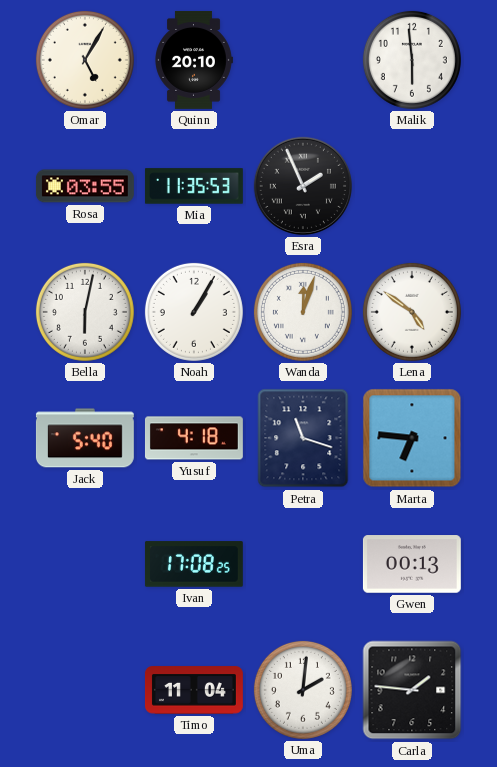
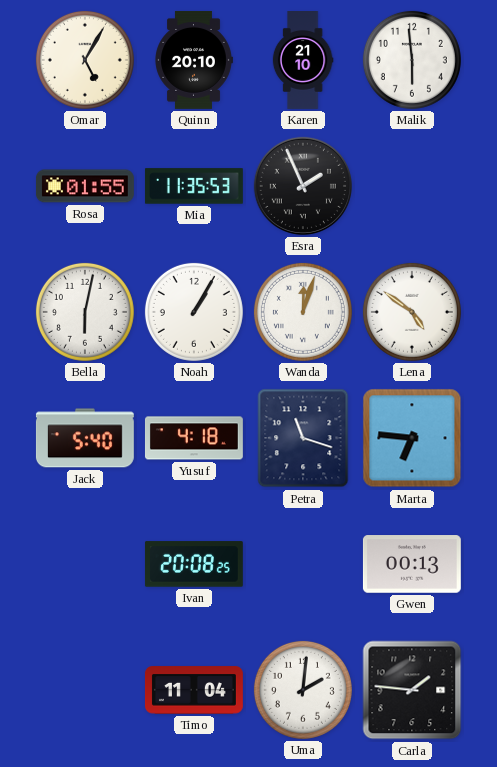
Karen: none -> 21:10
Rosa: 03:55 -> 01:55
Ivan: 17:08 -> 20:08
